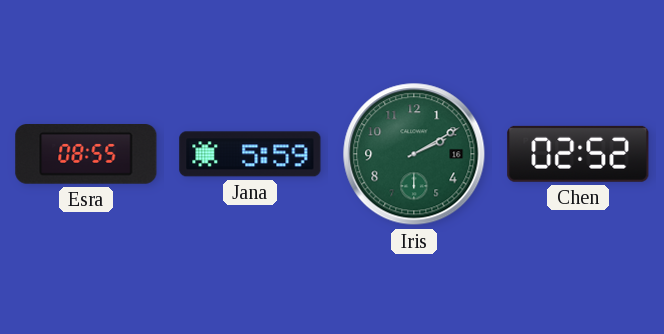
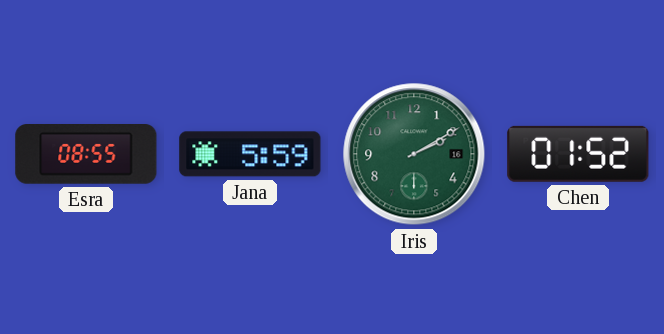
Chen: 02:52 -> 01:52
